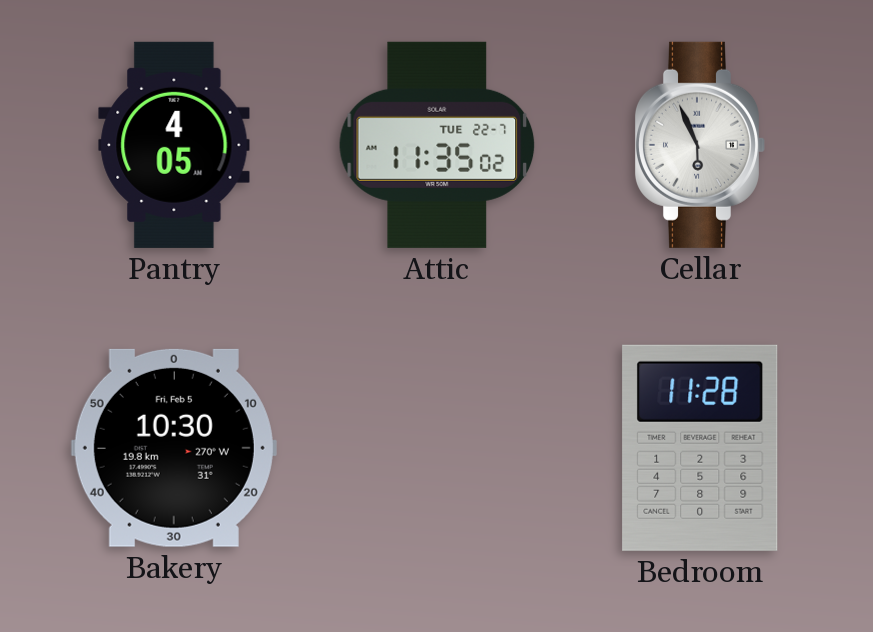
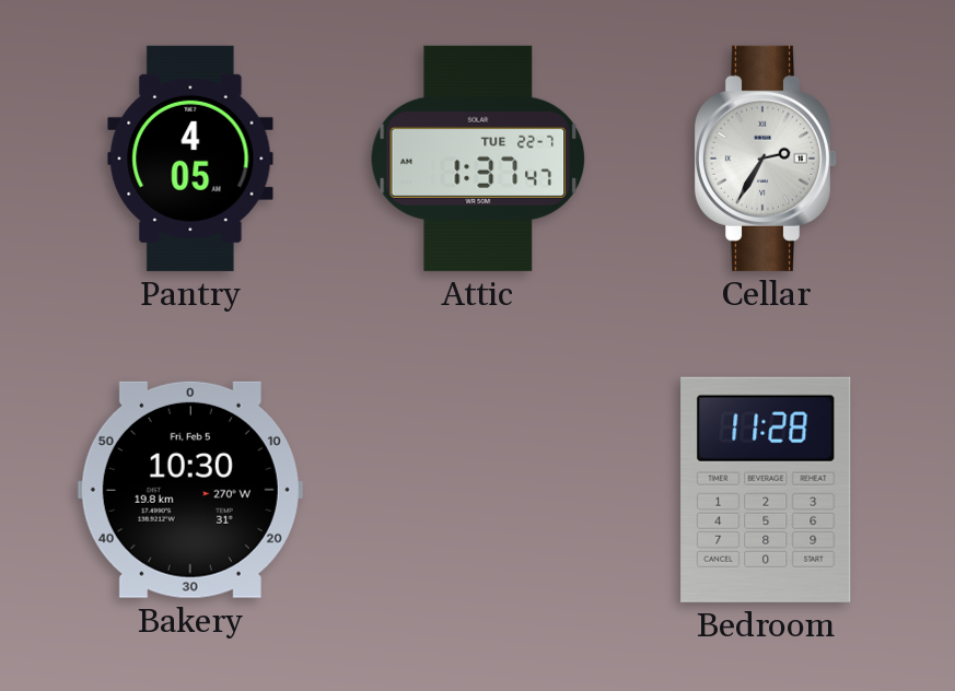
Attic: 11:35 -> 1:37
Cellar: 5:56 -> 2:35
